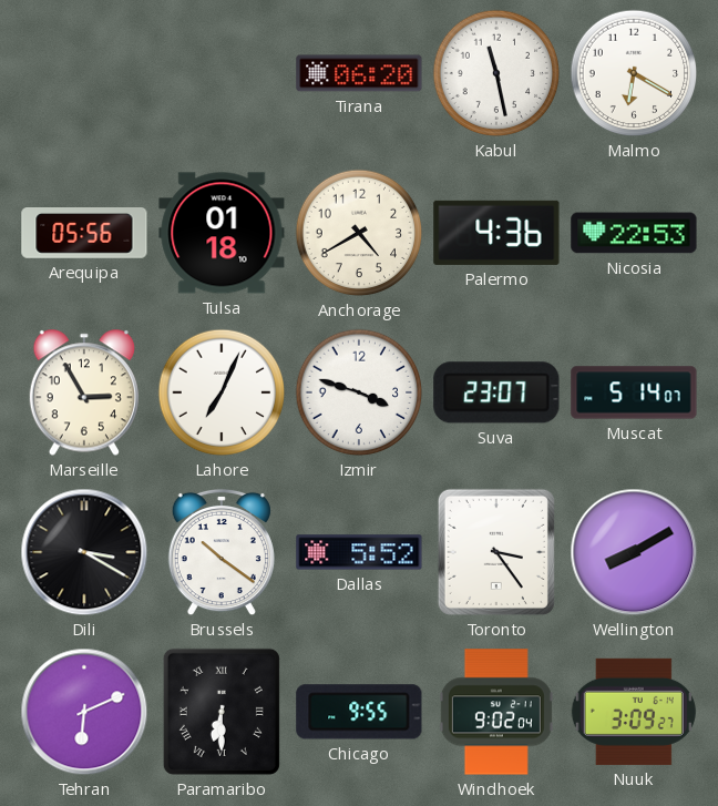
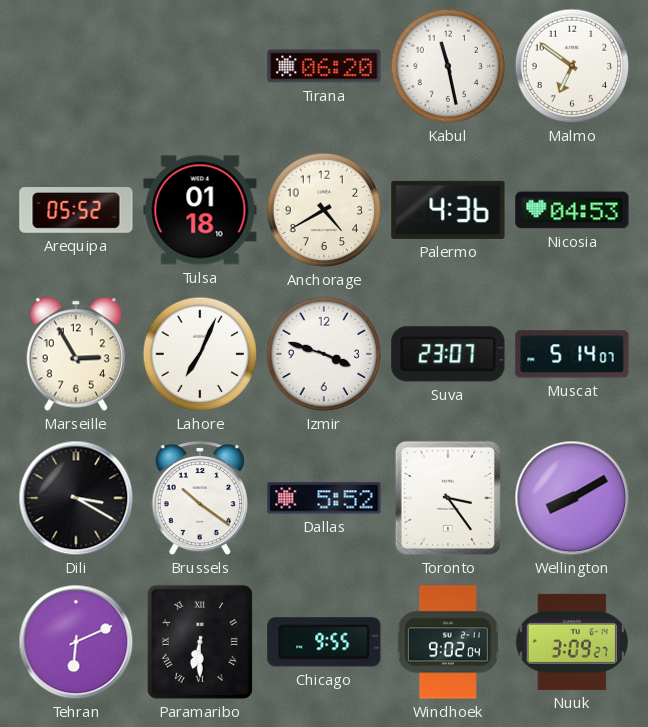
Malmo: 6:20 -> 6:51
Arequipa: 05:56 -> 05:52
Nicosia: 22:53 -> 04:53
